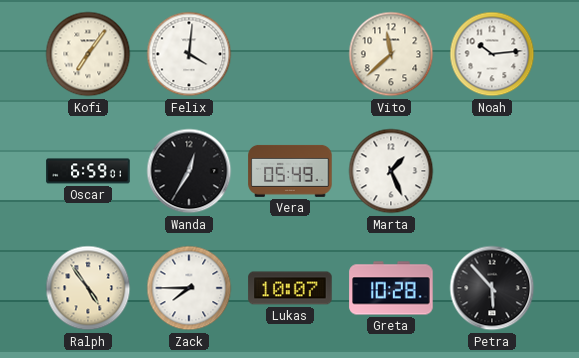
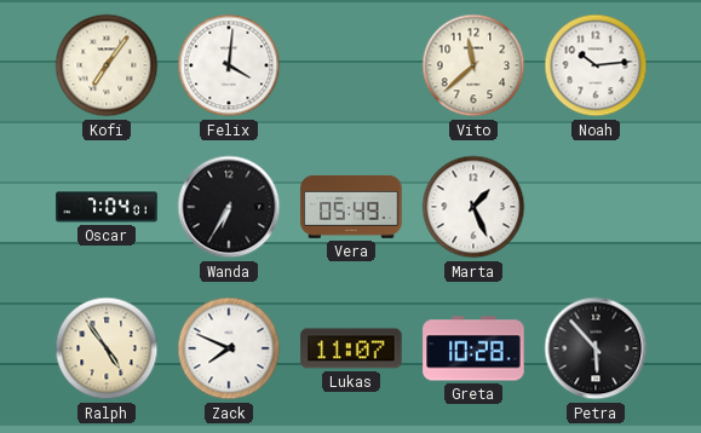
Oscar: 6:59 -> 7:04
Wanda: 12:35 -> 6:35
Zack: 7:45 -> 7:49
Lukas: 10:07 -> 11:07
